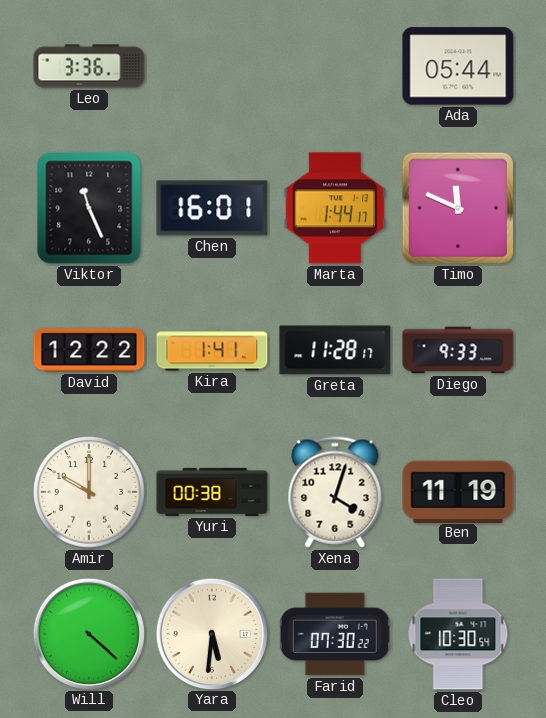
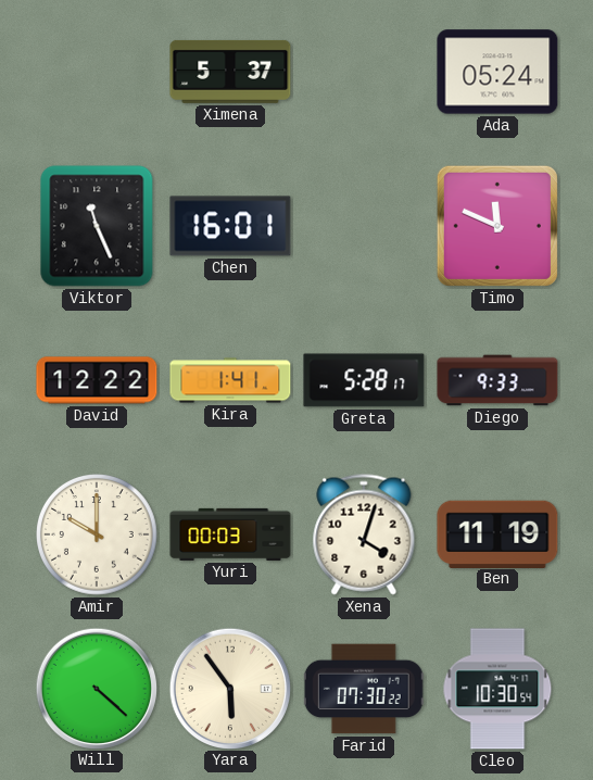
Leo: 3:36 -> none
Ximena: none -> 5:37
Ada: 05:44 -> 05:24
Marta: 1:44 -> none
Greta: 11:28 -> 5:28
Yuri: 00:38 -> 00:03
Yara: 5:31 -> 5:54
